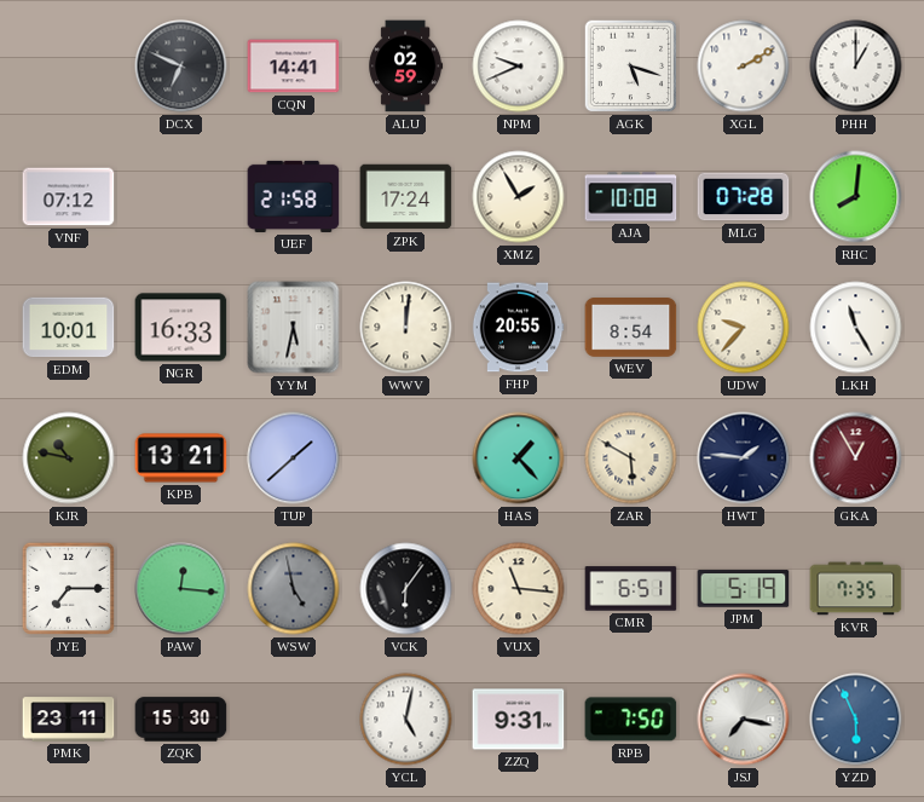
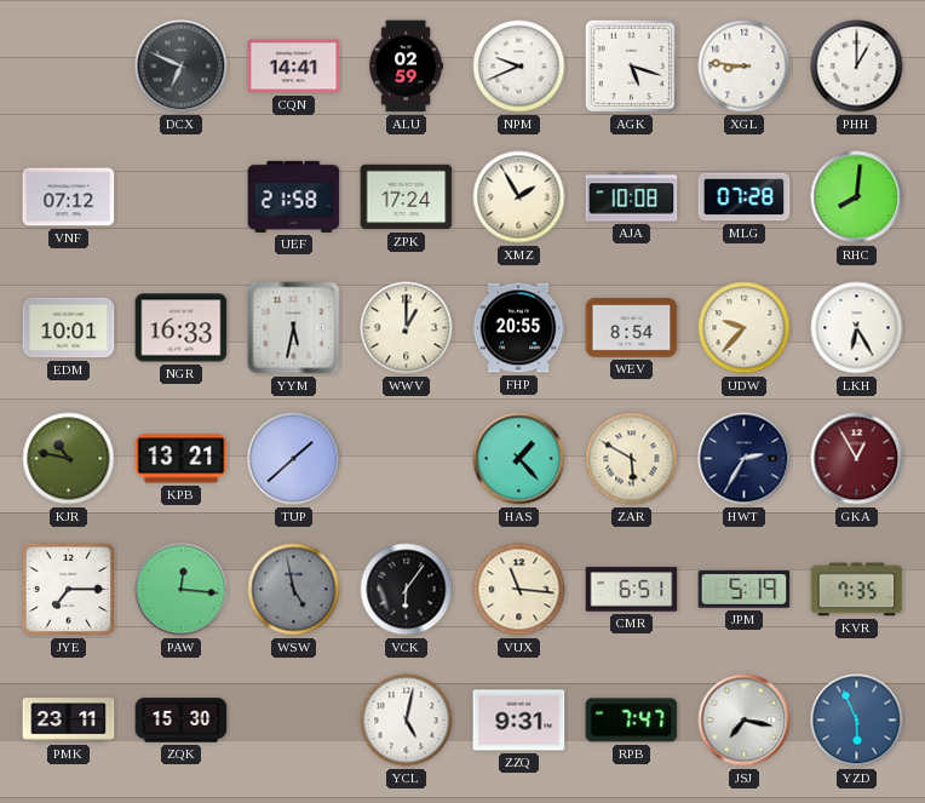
XGL: 2:10 -> 8:46
WWV: 12:01 -> 1:00
LKH: 11:25 -> 6:25
HWT: 1:46 -> 2:35
RPB: 7:50 -> 7:47
